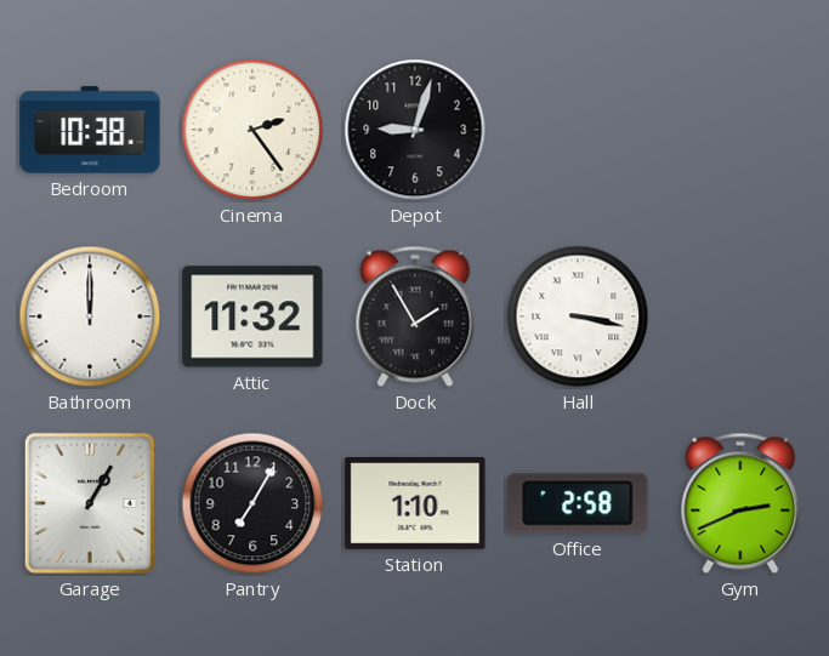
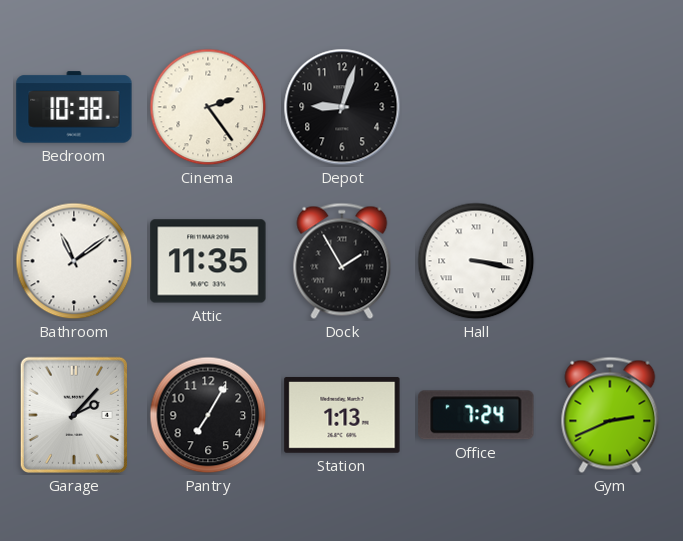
Bathroom: 12:00 -> 11:09
Attic: 11:32 -> 11:35
Garage: 1:05 -> 2:07
Station: 1:10 -> 1:13
Office: 2:58 -> 7:24
